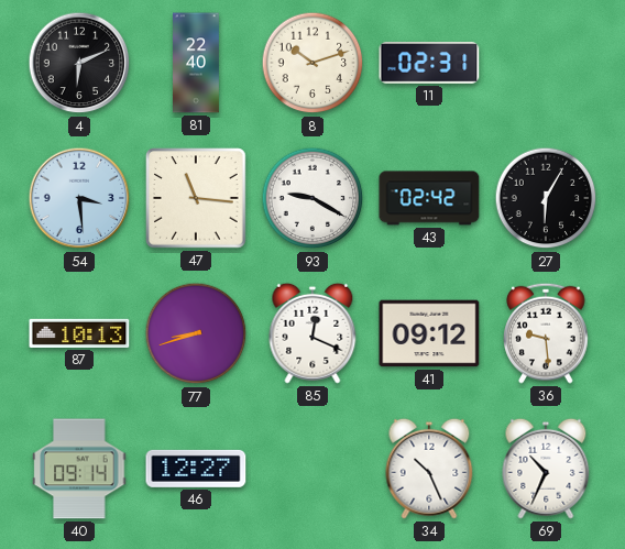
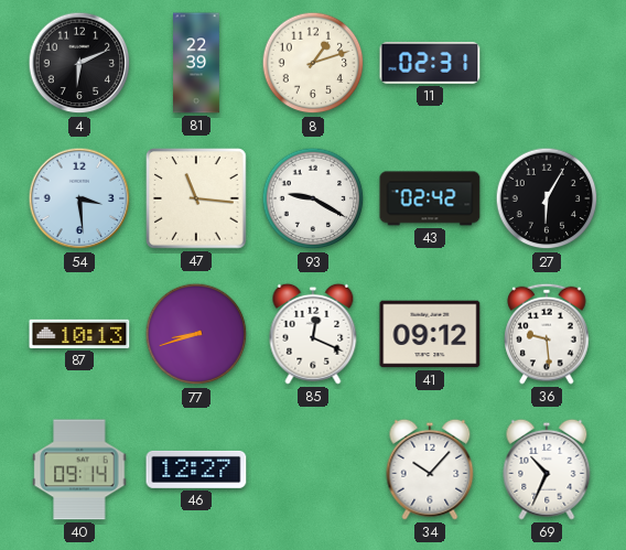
81: 22:40 -> 22:39
8: 10:12 -> 1:12
34: 10:26 -> 10:07
